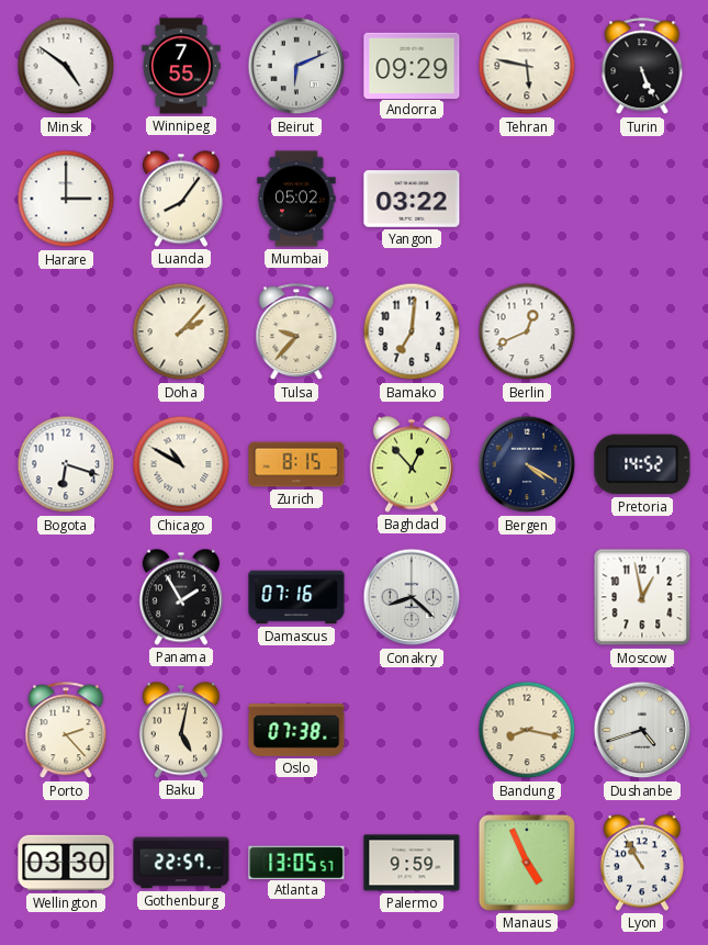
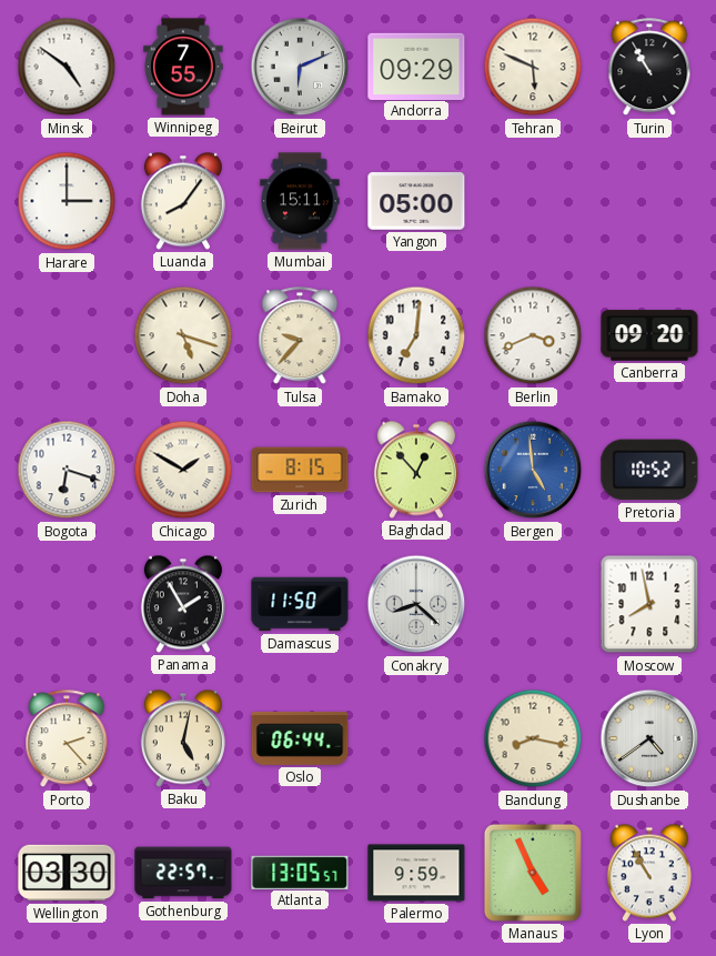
Tehran: 5:47 -> 5:49
Turin: 5:26 -> 10:55
Mumbai: 05:02 -> 15:11
Yangon: 03:22 -> 05:00
Doha: 2:07 -> 5:18
Berlin: 12:41 -> 3:41
Canberra: none -> 09:20
Chicago: 10:50 -> 1:50
Bergen: 4:20 -> 4:59
Bergen dial: navy -> blue
Pretoria: 14:52 -> 10:52
Damascus: 07:16 -> 11:50
Moscow: 12:58 -> 7:58
Oslo: 07:38 -> 06:44
Dushanbe: 4:42 -> 4:39
